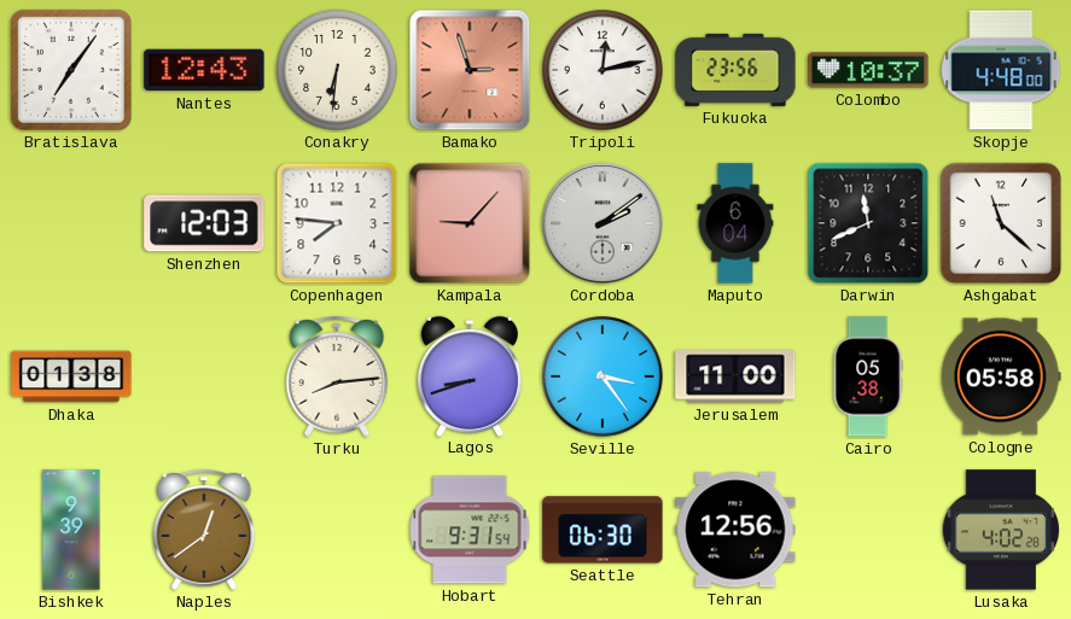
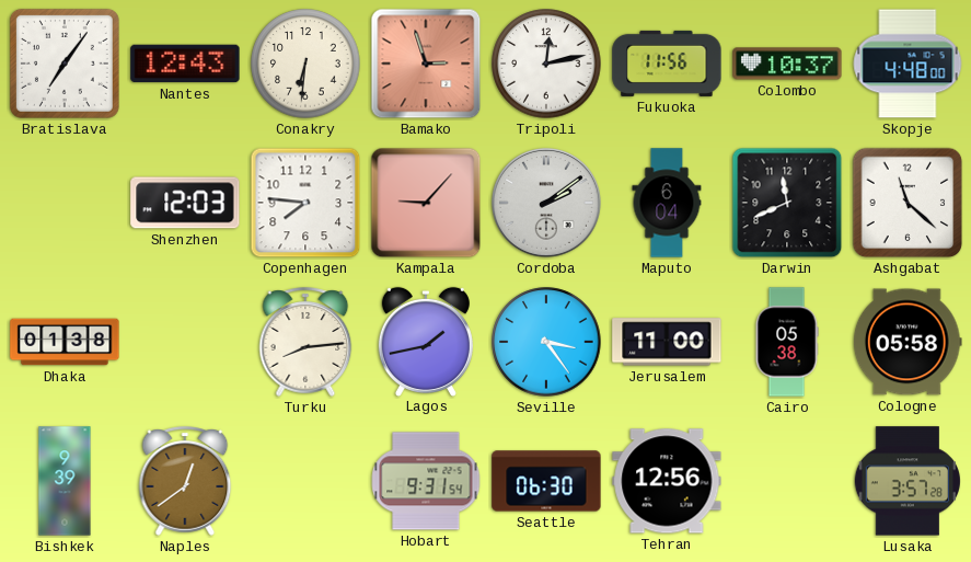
Fukuoka: 23:56 -> 11:56
Lagos: 8:42 -> 1:43
Lusaka: 4:02 -> 3:57
